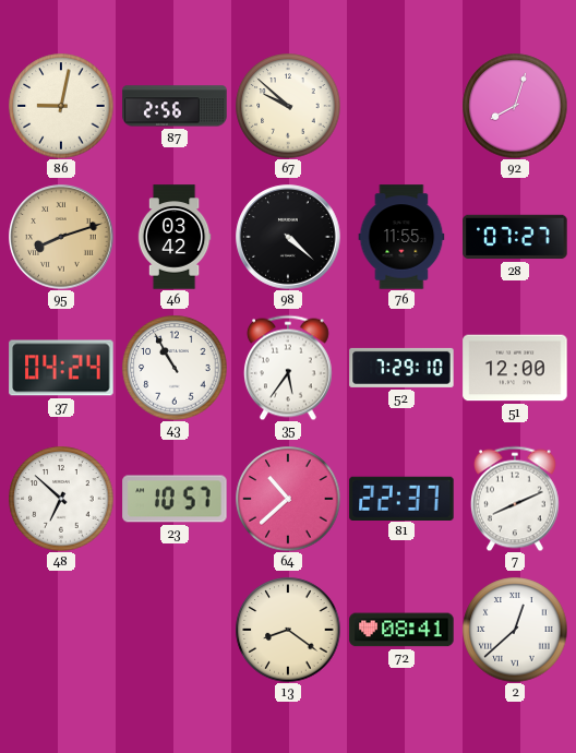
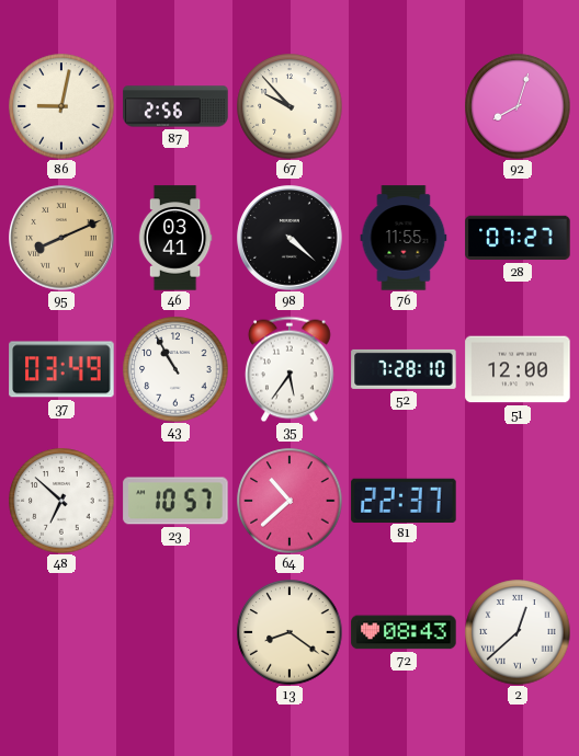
67: 9:52 -> 9:53
95: 8:12 -> 8:11
46: 03:42 -> 03:41
37: 04:24 -> 03:49
52: 7:29 -> 7:28
7: 8:11 -> none
72: 08:41 -> 08:43
